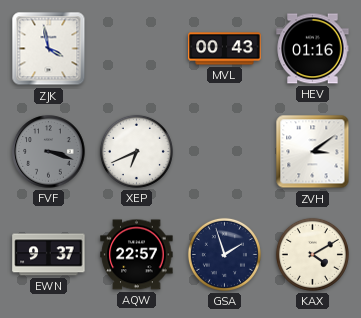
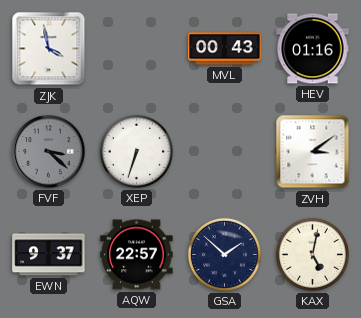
FVF: 3:18 -> 3:22
XEP: 6:41 -> 6:33
GSA: 1:57 -> 1:52
KAX: 4:10 -> 5:02
